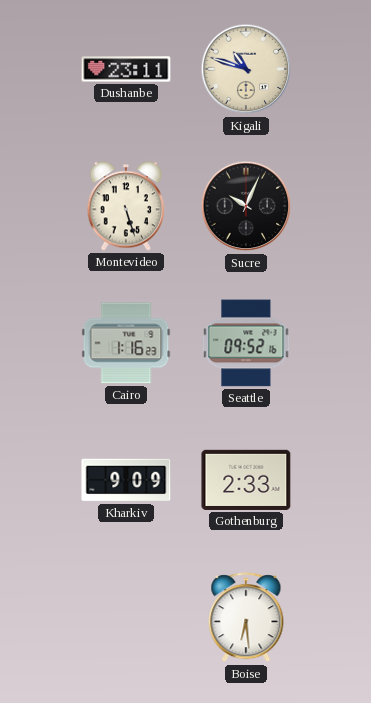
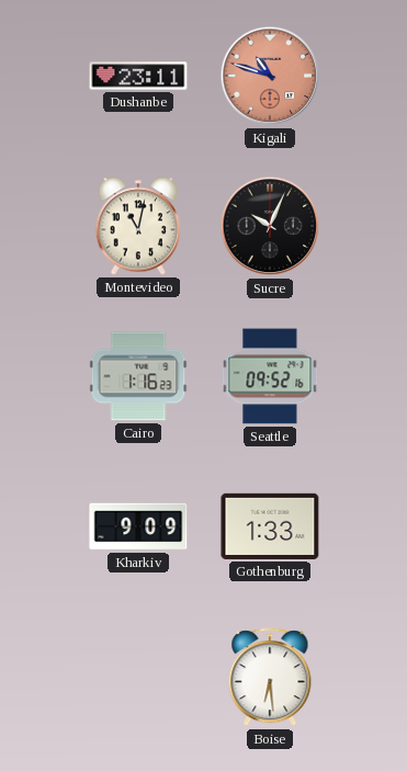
Kigali dial: cream -> salmon
Montevideo: 5:27 -> 11:02
Gothenburg: 2:33 -> 1:33
